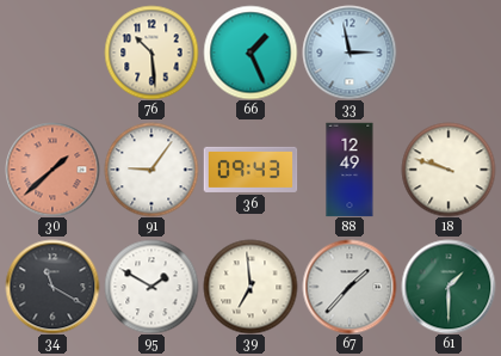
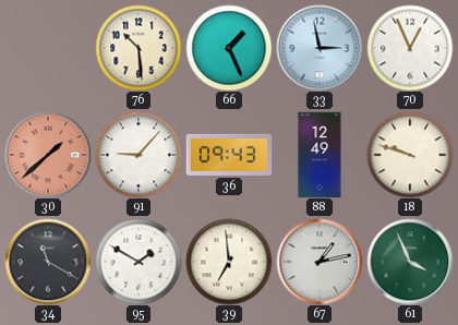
70: none -> 12:56
91: 9:06 -> 9:07
67: 1:37 -> 1:13
61: 1:30 -> 3:56
